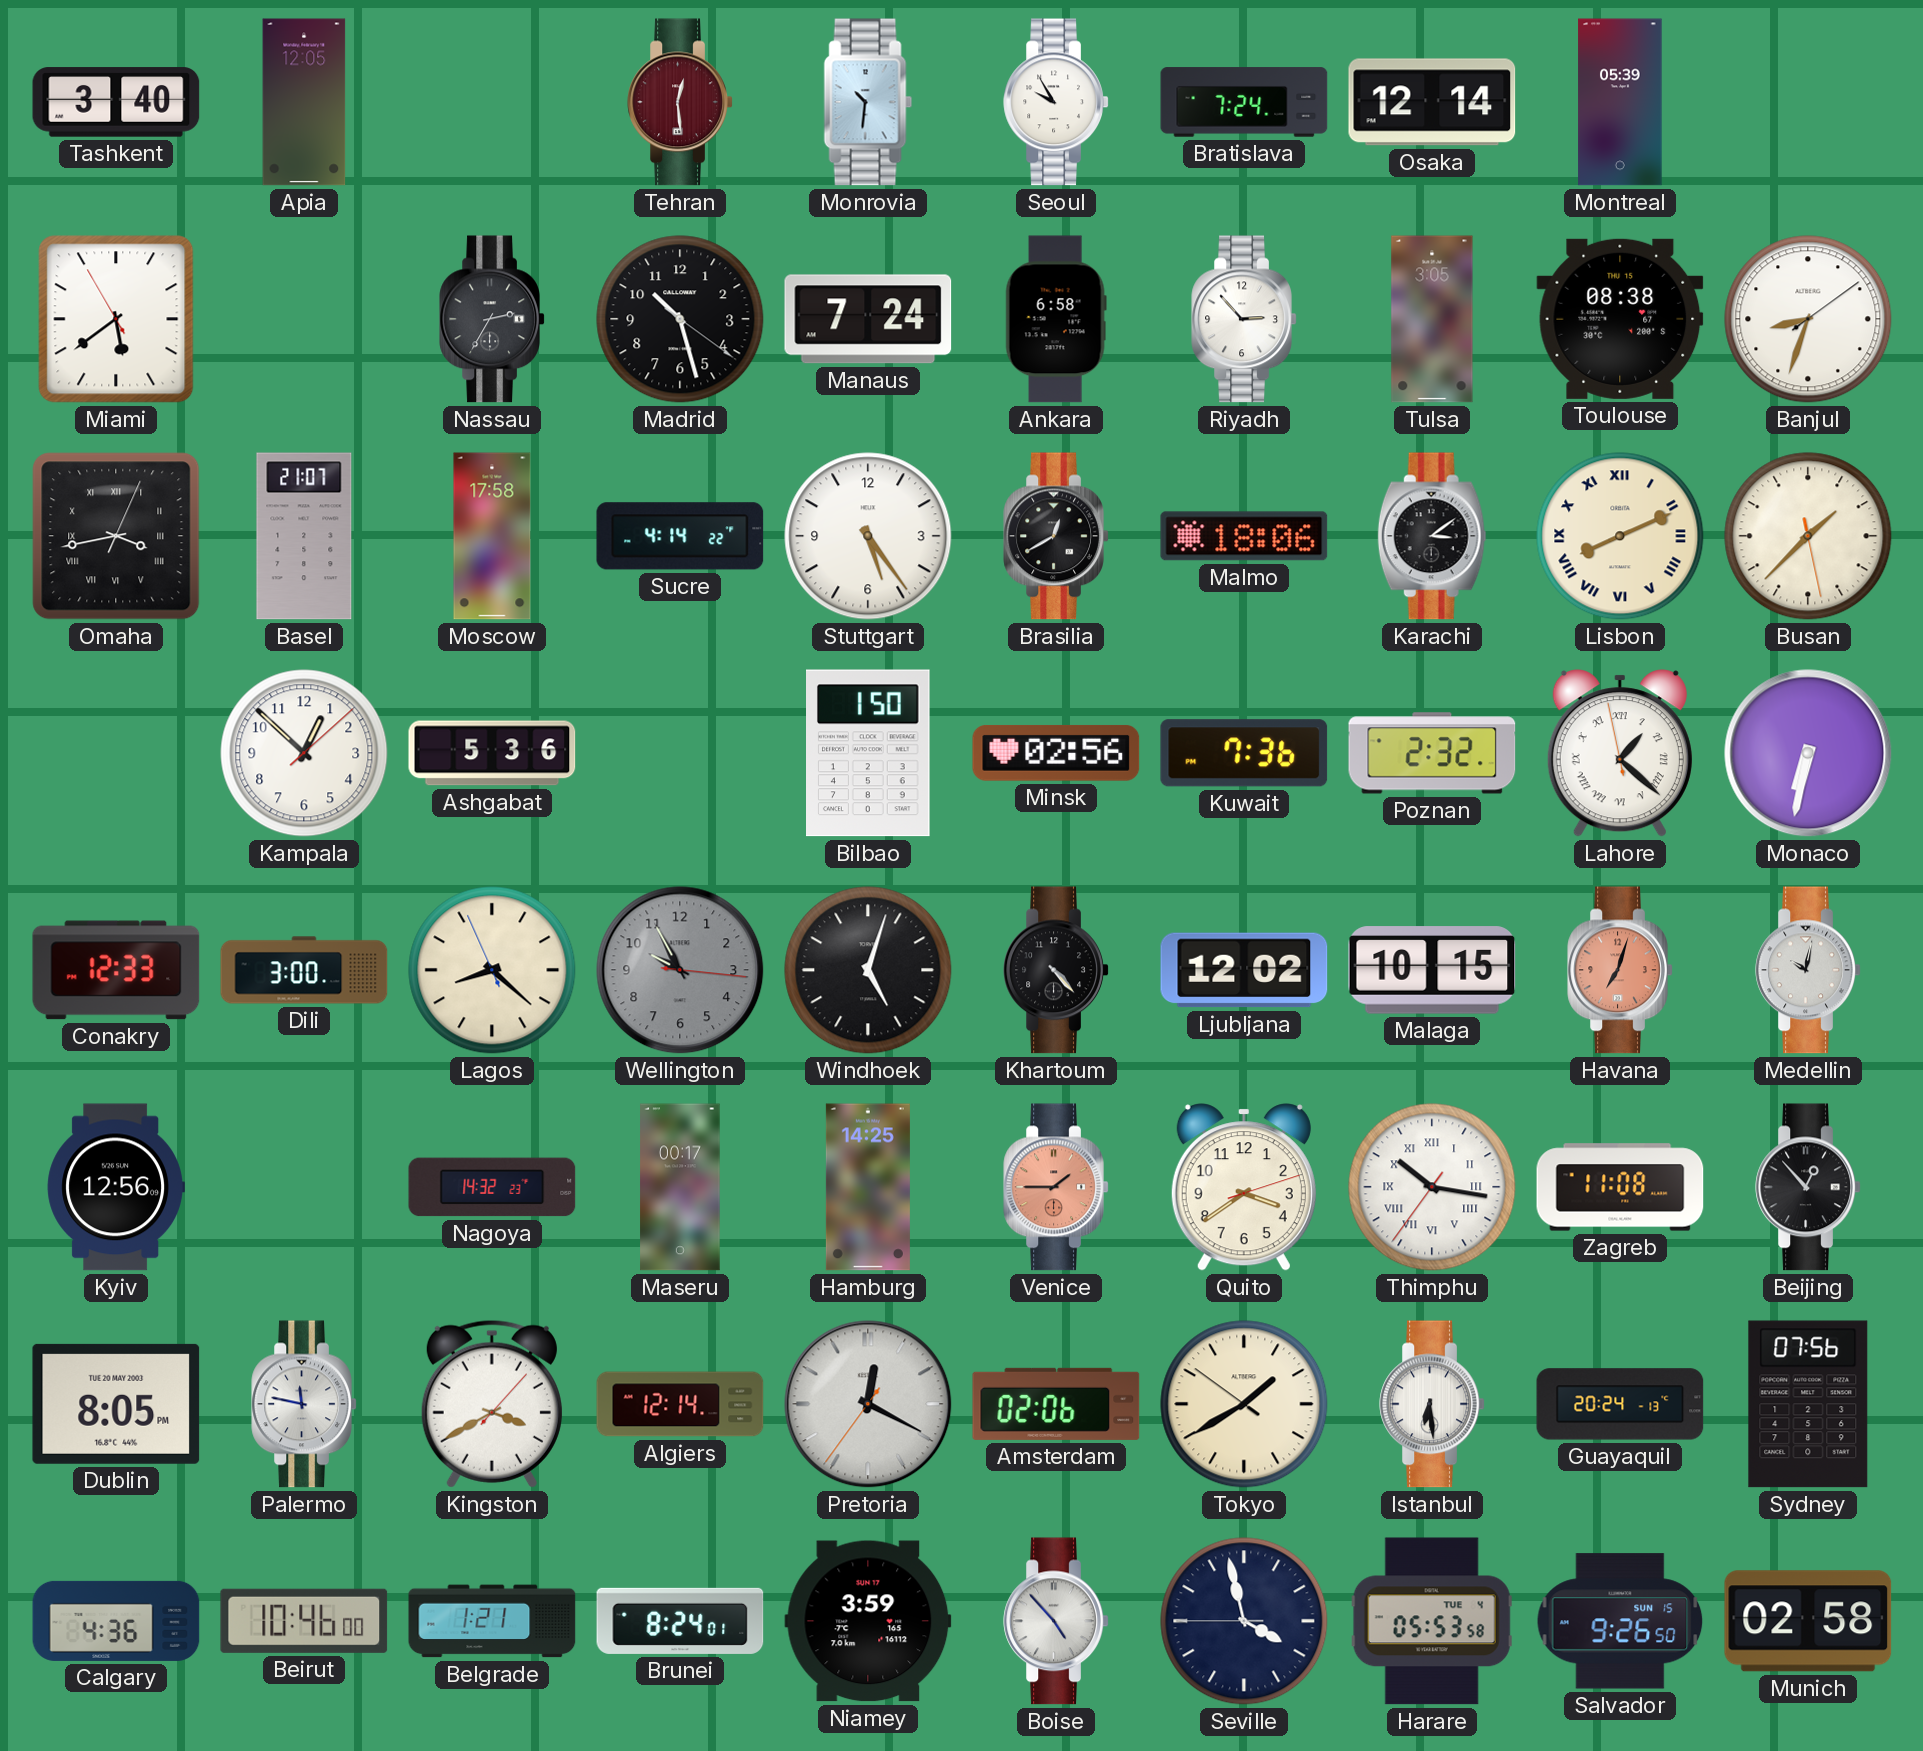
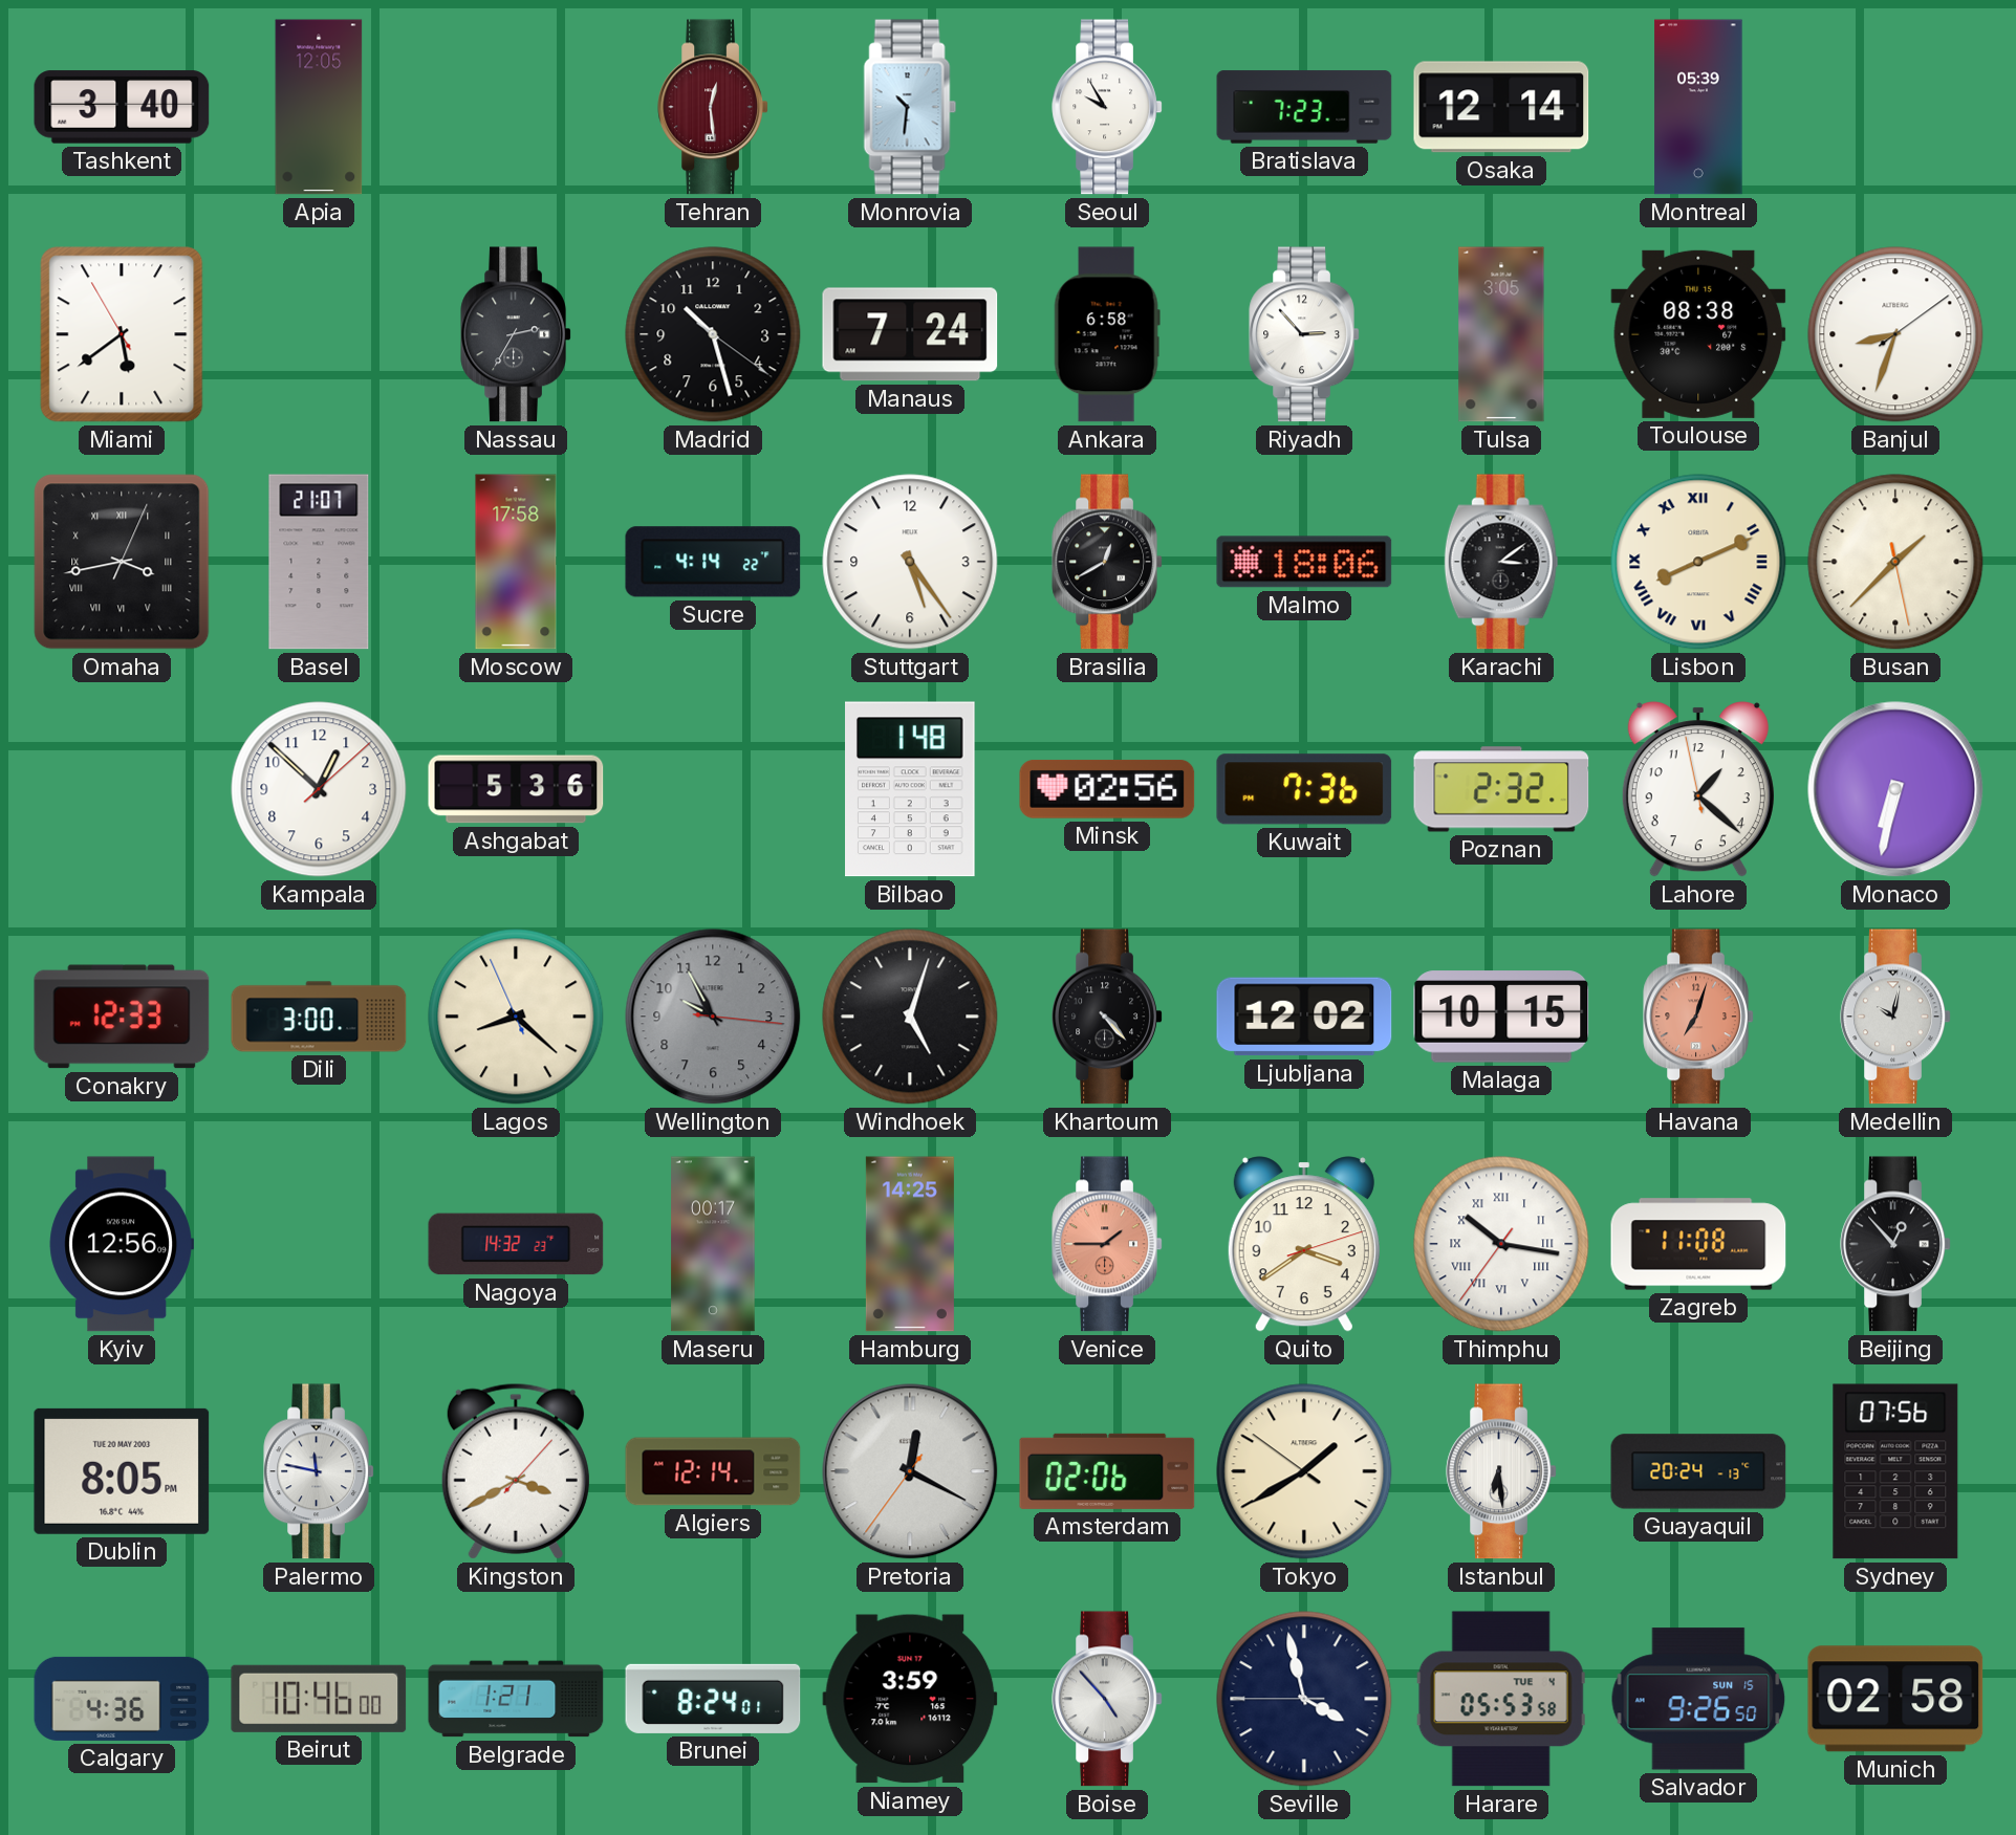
Bratislava: 7:24 -> 7:23
Bilbao: 1:50 -> 1:48
Lahore numerals: Roman -> Arabic
